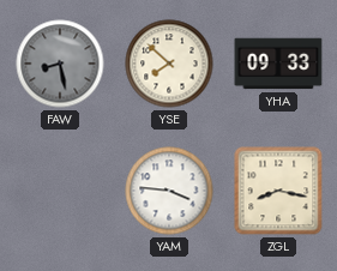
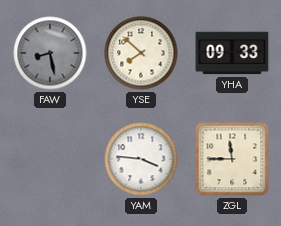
ZGL: 8:17 -> 11:45
